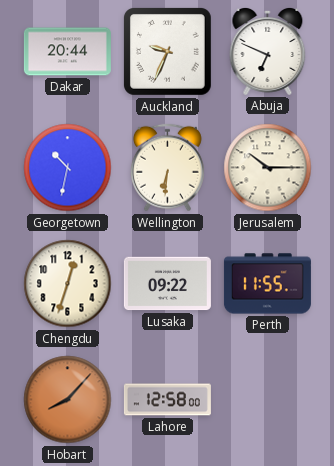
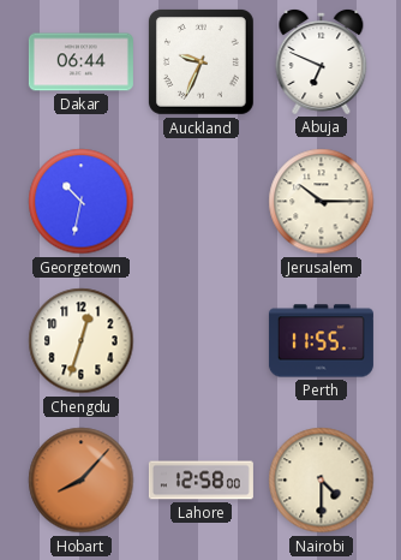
Dakar: 20:44 -> 06:44
Wellington: 6:31 -> none
Lusaka: 09:22 -> none
Nairobi: none -> 4:30
